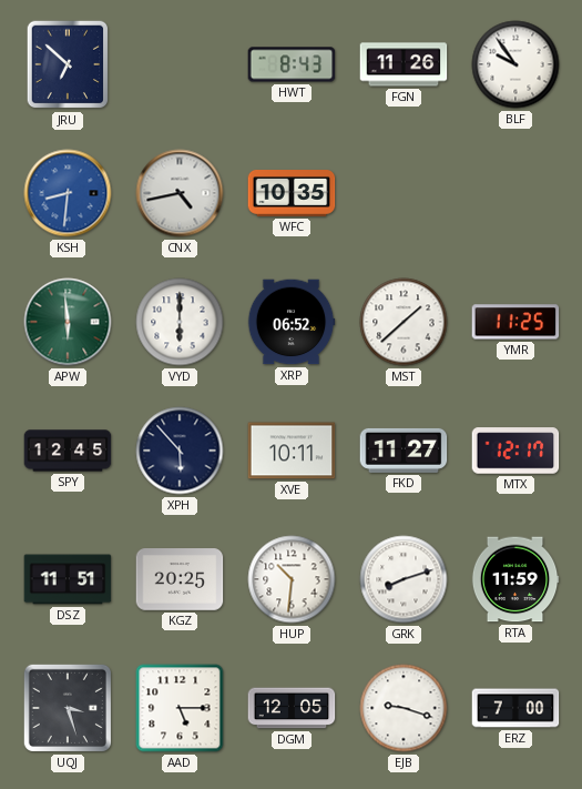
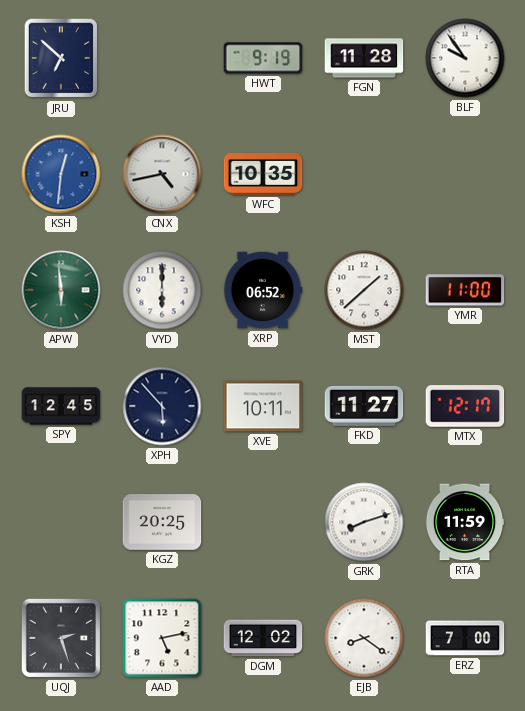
HWT: 8:43 -> 9:19
FGN: 11:26 -> 11:28
KSH: 8:31 -> 12:31
YMR: 11:25 -> 11:00
DSZ: 11:51 -> none
HUP: 10:31 -> none
UQJ: 3:27 -> 2:27
AAD: 5:15 -> 5:13
DGM: 12:05 -> 12:02
EJB: 9:18 -> 8:21
